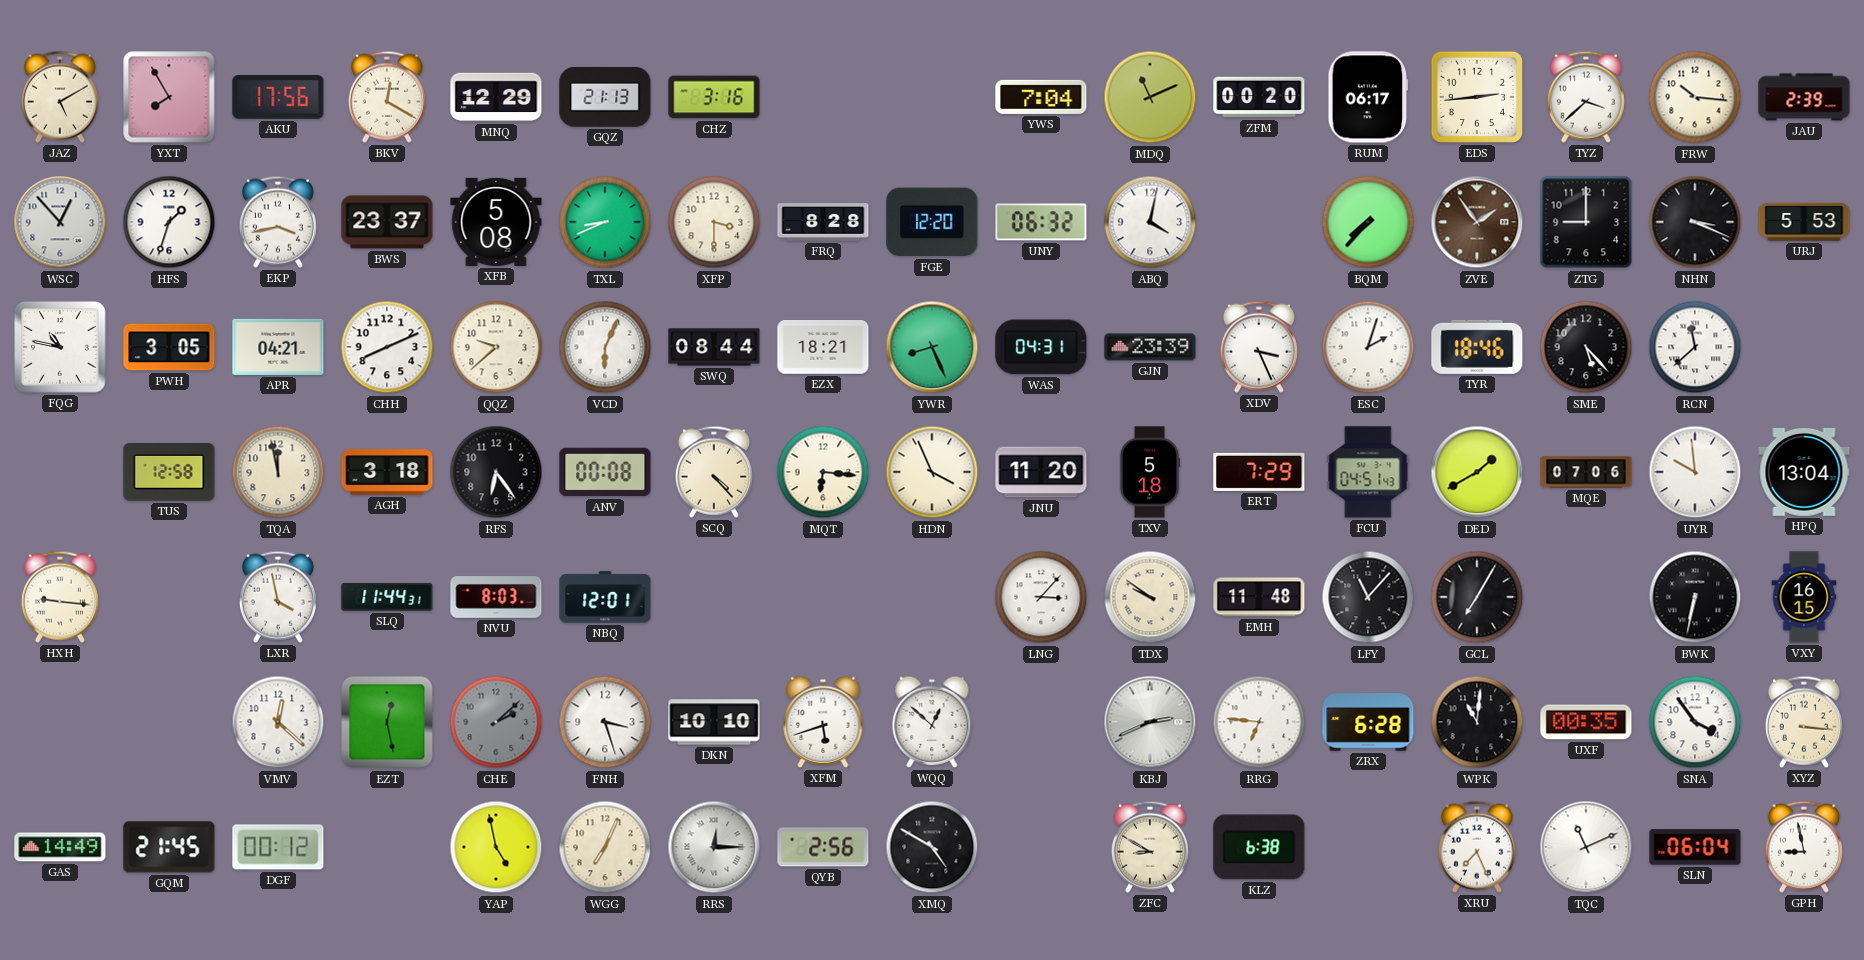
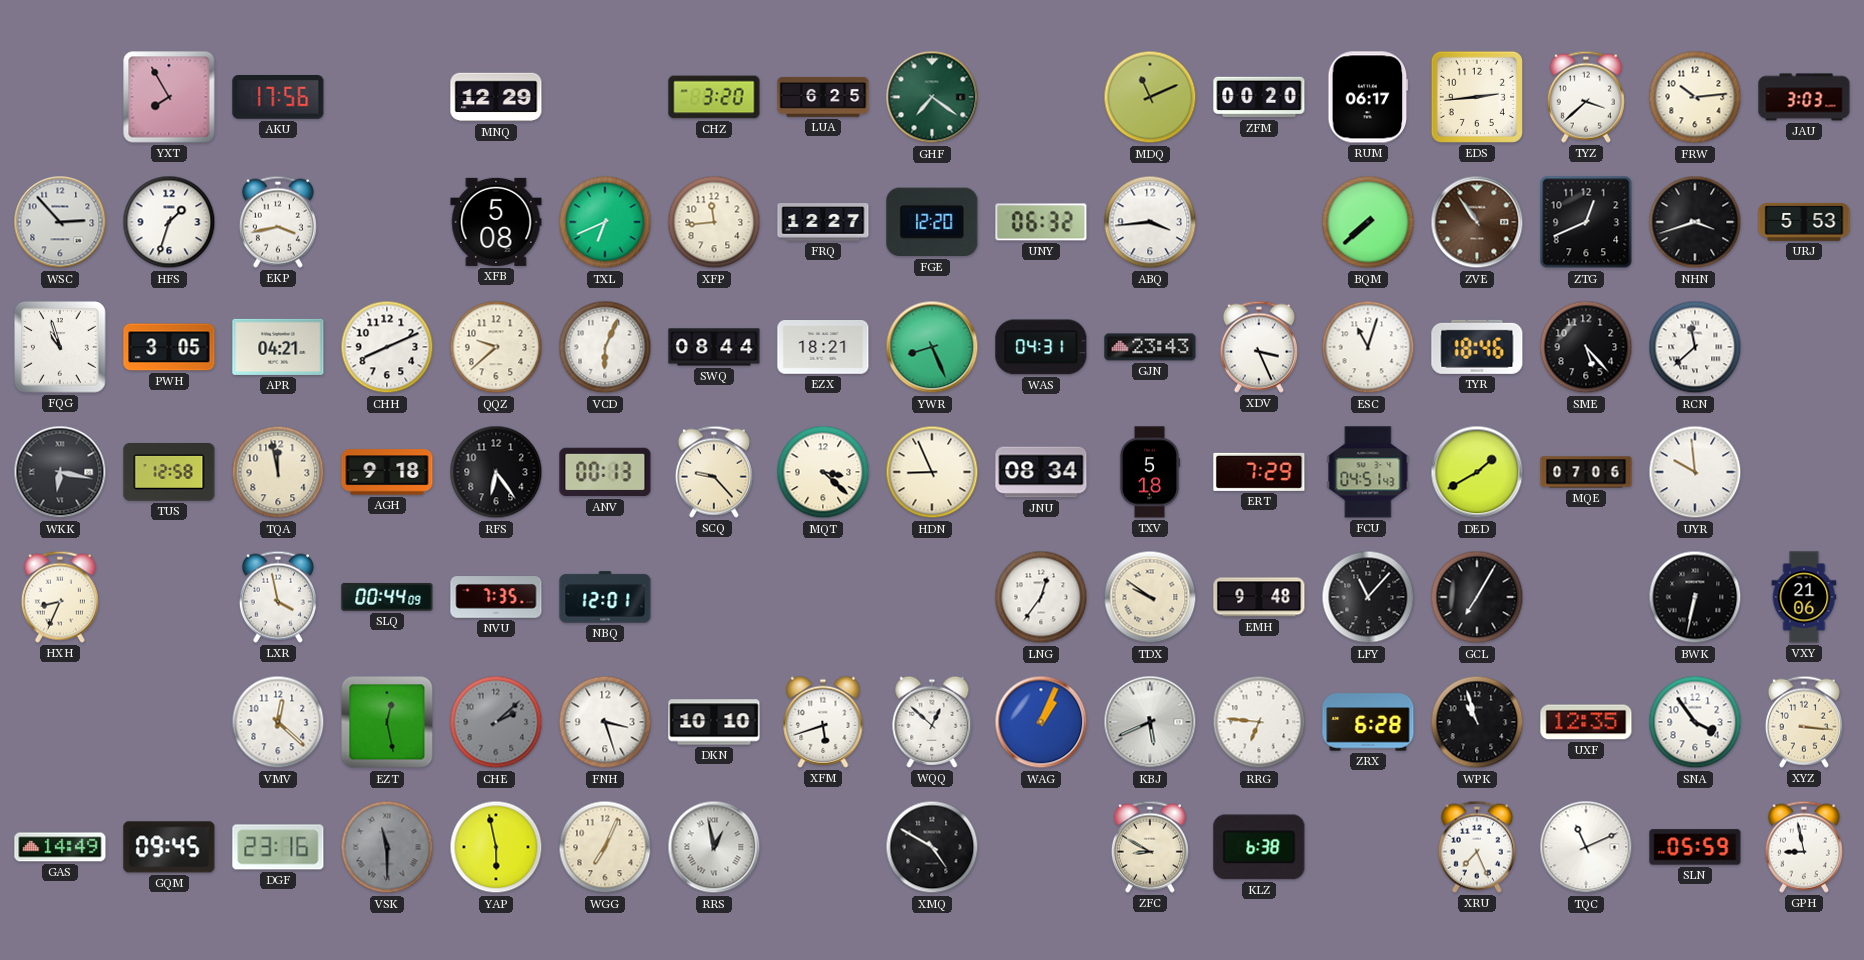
JAZ: 5:10 -> none
BKV: 12:20 -> none
GQZ: 21:13 -> none
CHZ: 3:16 -> 3:20
LUA: none -> 6:25
GHF: none -> 7:21
YWS: 7:04 -> none
FRW: 10:16 -> 10:14
JAU: 2:39 -> 3:03
WSC: 12:53 -> 2:53
BWS: 23:37 -> none
TXL: 8:41 -> 6:41
XFP: 3:30 -> 11:44
FRQ: 8:28 -> 12:27
ABQ: 4:02 -> 3:44
BQM: 7:37 -> 7:38
ZVE: 1:54 -> 10:54
ZTG: 9:00 -> 12:41
NHN: 3:19 -> 3:42
FQG: 10:47 -> 10:57
GJN: 23:39 -> 23:43
ESC: 2:03 -> 11:03
WKK: none -> 6:17
AGH: 3:18 -> 9:18
ANV: 00:08 -> 00:13
SCQ: 4:23 -> 9:23
MQT: 6:16 -> 3:22
HDN: 3:56 -> 8:56
JNU: 11:20 -> 08:34
HPQ: 13:04 -> none
HXH: 9:16 -> 8:34
SLQ: 11:44 -> 00:44
NVU: 8:03 -> 7:35
LNG: 3:07 -> 12:36
EMH: 11:48 -> 9:48
VXY: 16:15 -> 21:06
WAG: none -> 1:04
KBJ: 2:41 -> 5:41
WPK: 11:01 -> 10:57
UXF: 00:35 -> 12:35
GQM: 21:45 -> 09:45
DGF: 00:12 -> 23:16
VSK: none -> 11:30
YAP: 4:58 -> 5:58
RRS: 12:15 -> 12:58
QYB: 2:56 -> none
SLN: 06:04 -> 05:59
